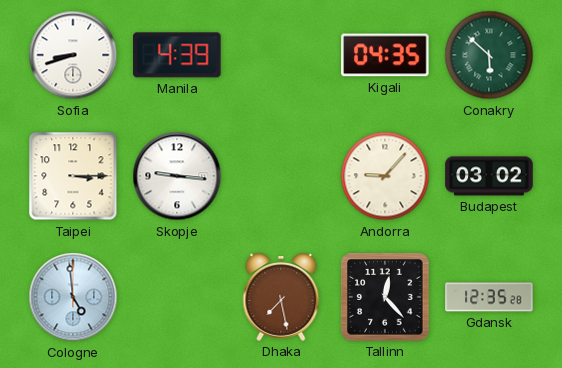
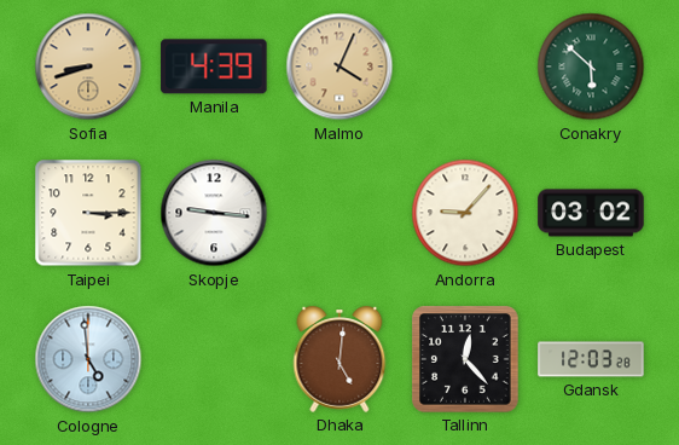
Sofia dial: white -> champagne
Malmo: none -> 4:04
Kigali: 04:35 -> none
Dhaka: 7:28 -> 5:01
Gdansk: 12:35 -> 12:03
